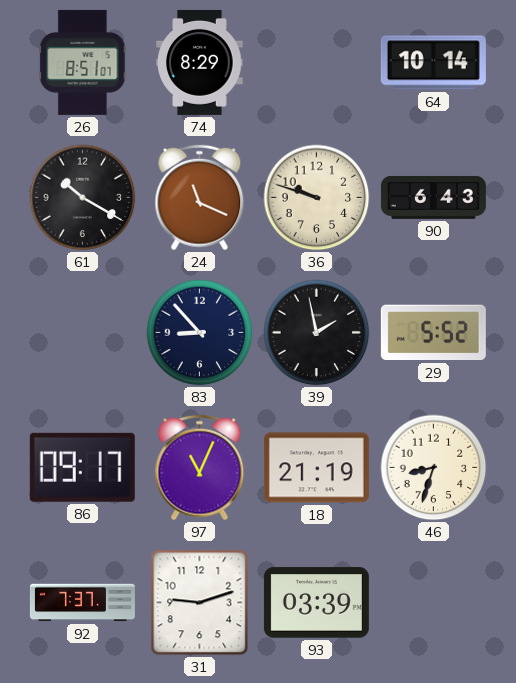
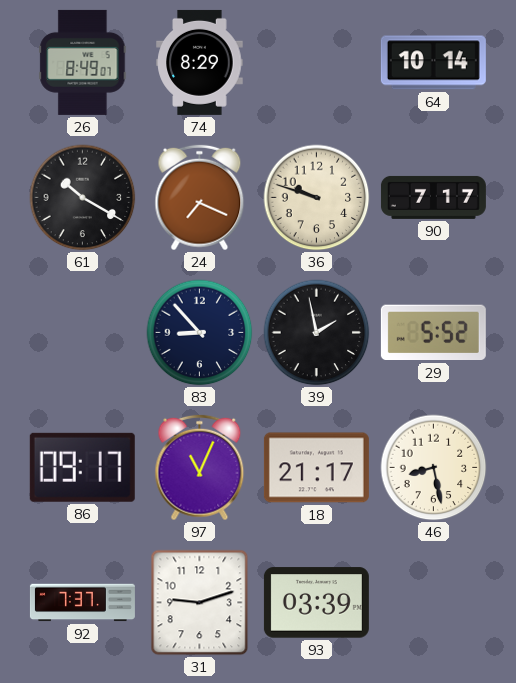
26: 8:51 -> 8:49
24: 11:19 -> 7:19
90: 6:43 -> 7:17
18: 21:19 -> 21:17
46: 8:33 -> 8:28
